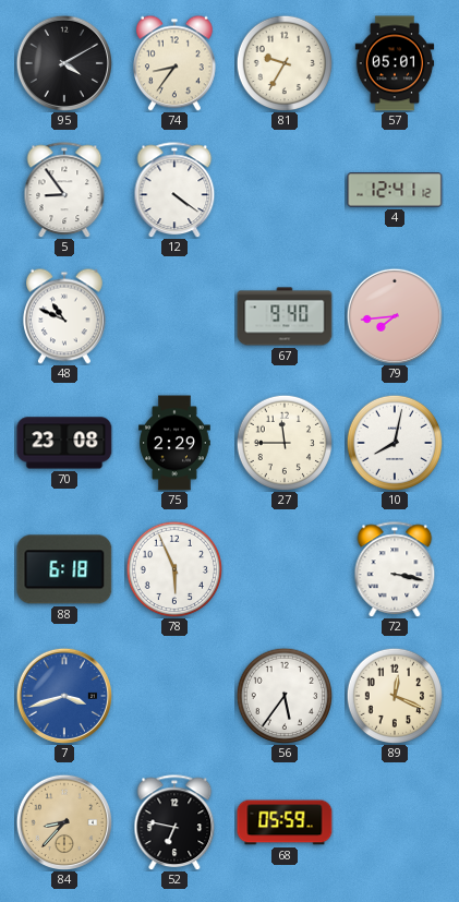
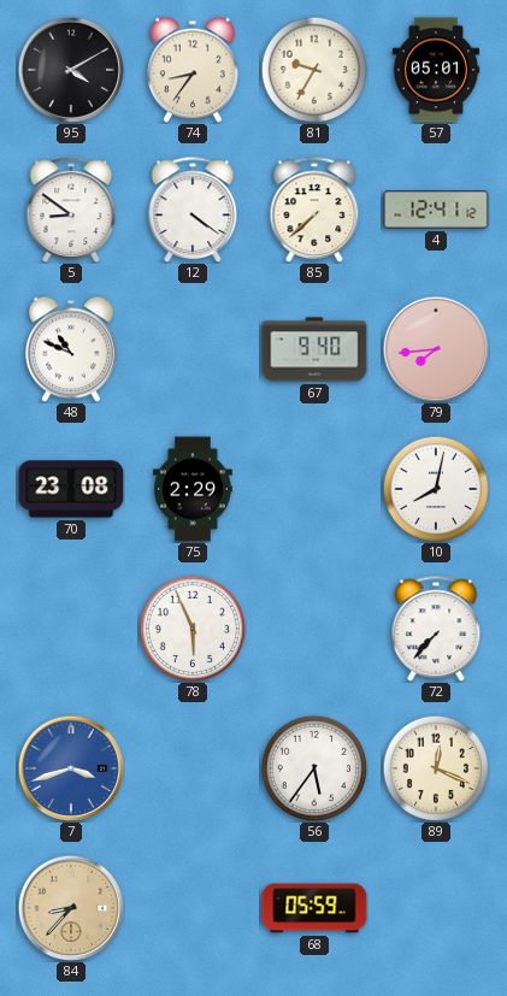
5: 8:54 -> 8:51
85: none -> 7:38
27: 11:45 -> none
88: 6:18 -> none
72: 3:17 -> 7:37
52: 6:47 -> none
